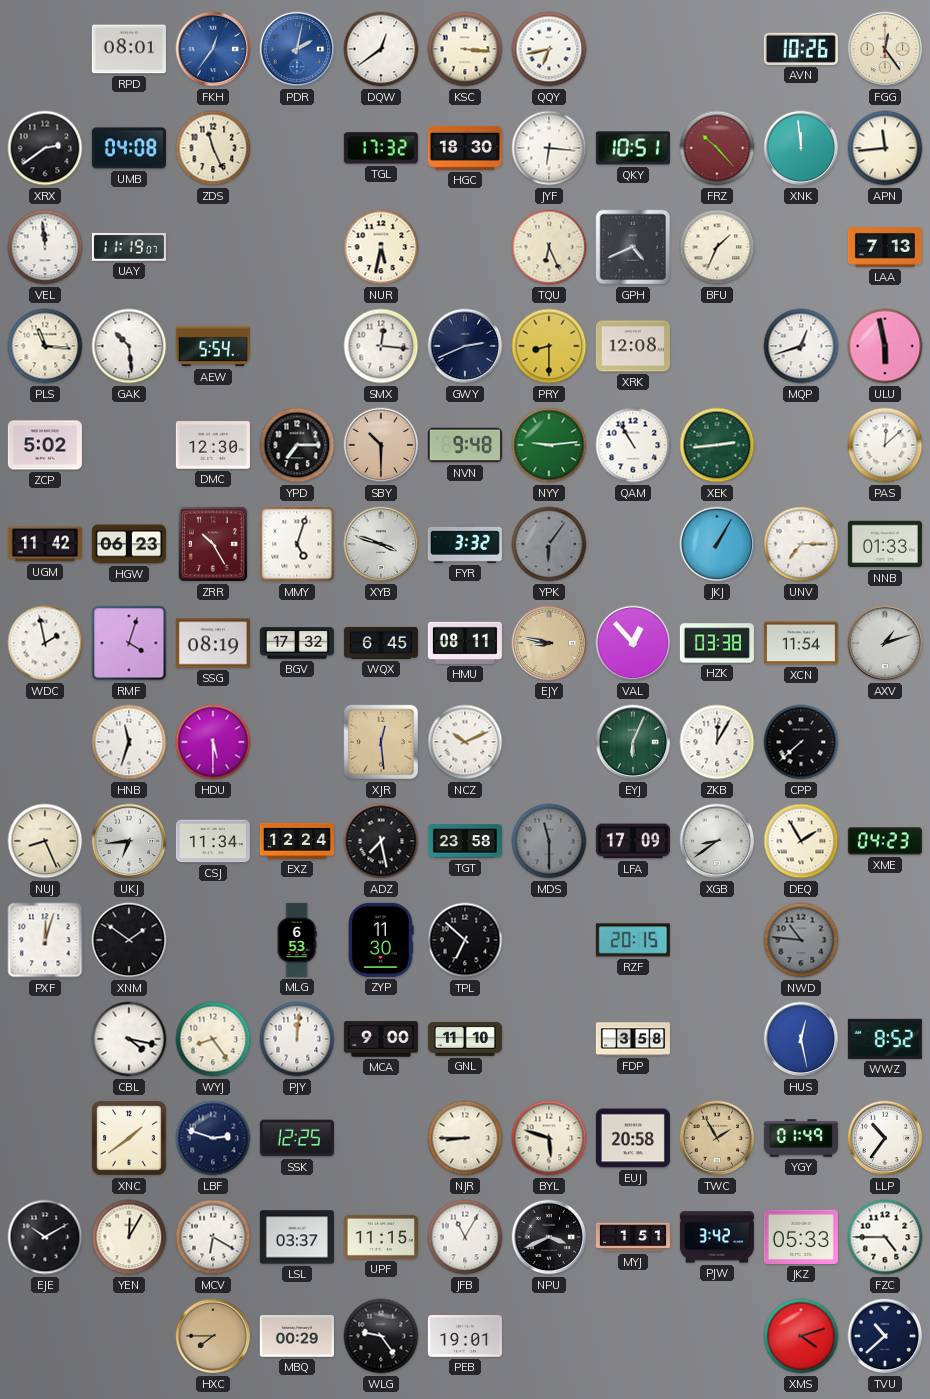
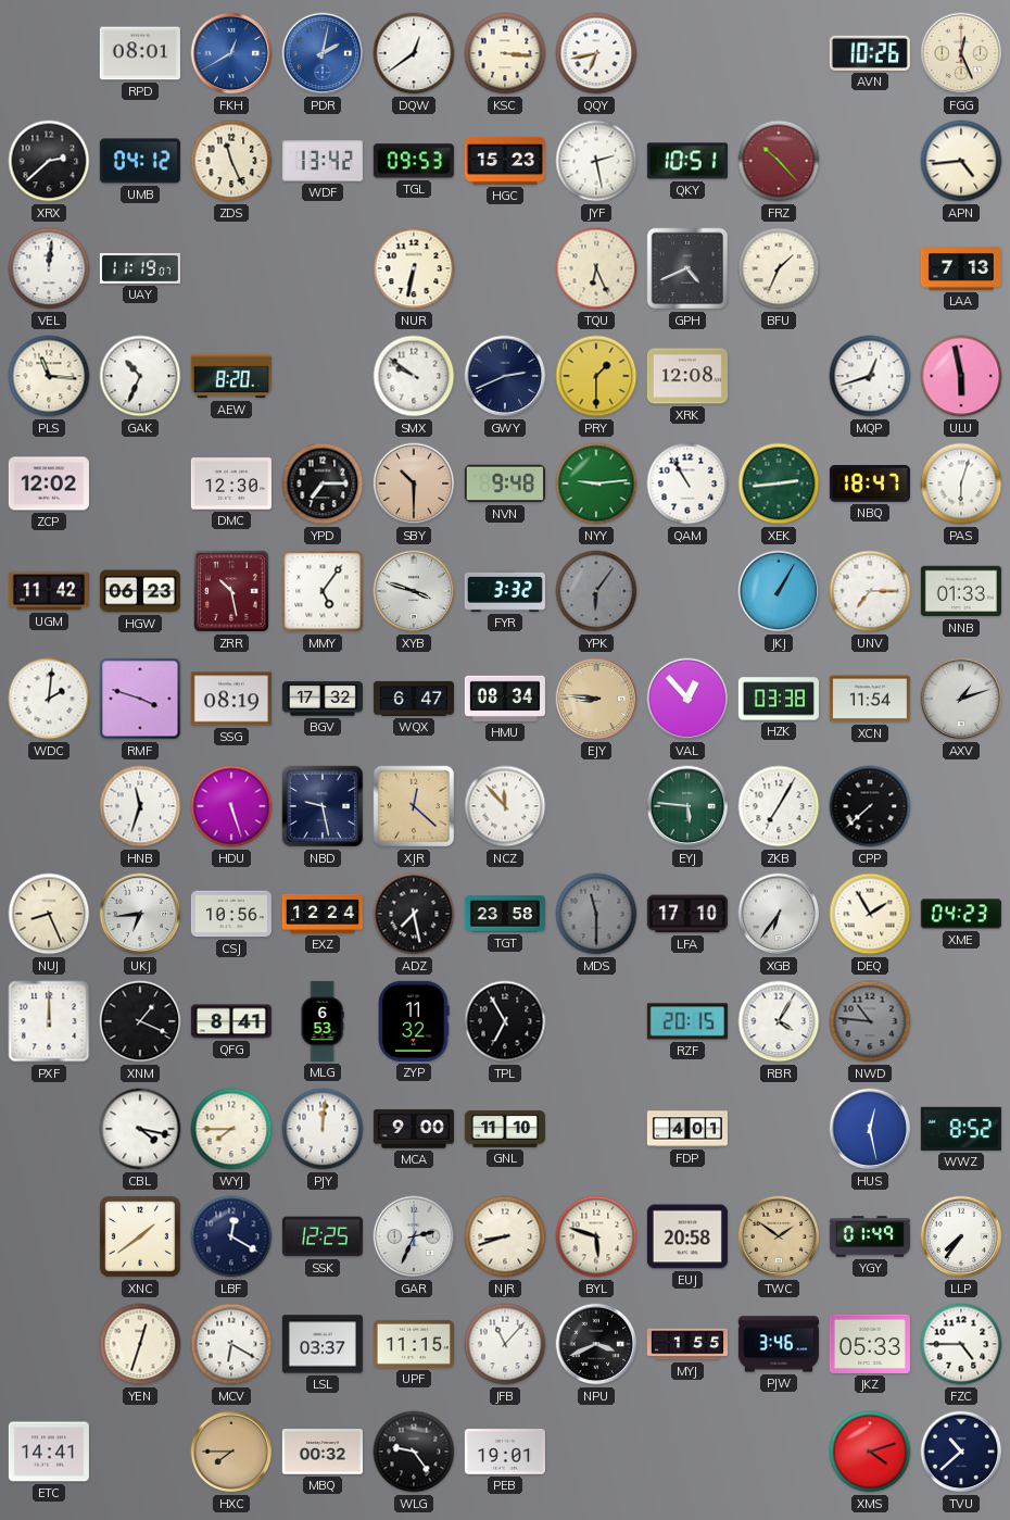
FKH: 12:36 -> 12:40
FGG: 12:24 -> 12:26
XRX: 2:39 -> 2:38
UMB: 04:08 -> 04:12
WDF: none -> 13:42
TGL: 17:32 -> 09:53
HGC: 18:30 -> 15:23
JYF: 6:16 -> 2:28
XNK: 11:59 -> none
APN: 11:44 -> 4:44
VEL: 11:59 -> 12:01
NUR: 5:32 -> 6:32
GAK: 10:29 -> 10:34
AEW: 5:54 -> 8:20
SMX: 12:16 -> 9:51
PRY: 8:30 -> 1:30
ZCP: 5:02 -> 12:02
NBQ: none -> 18:47
PAS: 12:08 -> 6:03
ZRR: 10:25 -> 10:28
MMY: 5:03 -> 5:06
WDC: 1:58 -> 2:01
RMF: 4:03 -> 3:48
WQX: 6:45 -> 6:47
HMU: 08:11 -> 08:34
EJY: 8:47 -> 8:46
HDU: 5:30 -> 5:27
NBD: none -> 9:28
XJR: 12:29 -> 12:22
NCZ: 10:11 -> 11:53
EYJ: 6:04 -> 5:46
ZKB: 12:05 -> 7:05
CSJ: 11:34 -> 10:56
LFA: 17:09 -> 17:10
XGB: 8:39 -> 6:36
PXF: 12:03 -> 12:00
XNM: 1:51 -> 1:19
QFG: none -> 8:41
ZYP: 11:30 -> 11:32
TPL: 6:52 -> 6:55
RBR: none -> 4:05
WYJ: 8:24 -> 7:45
FDP: 3:58 -> 4:01
LBF: 2:48 -> 12:20
GAR: none -> 2:34
NJR: 8:45 -> 8:42
TWC: 1:55 -> 1:51
LLP: 10:36 -> 7:36
EJE: 10:10 -> none
YEN: 12:05 -> 12:33
JFB: 11:05 -> 11:07
MYJ: 1:51 -> 1:55
PJW: 3:42 -> 3:46
ETC: none -> 14:41
MBQ: 00:29 -> 00:32
